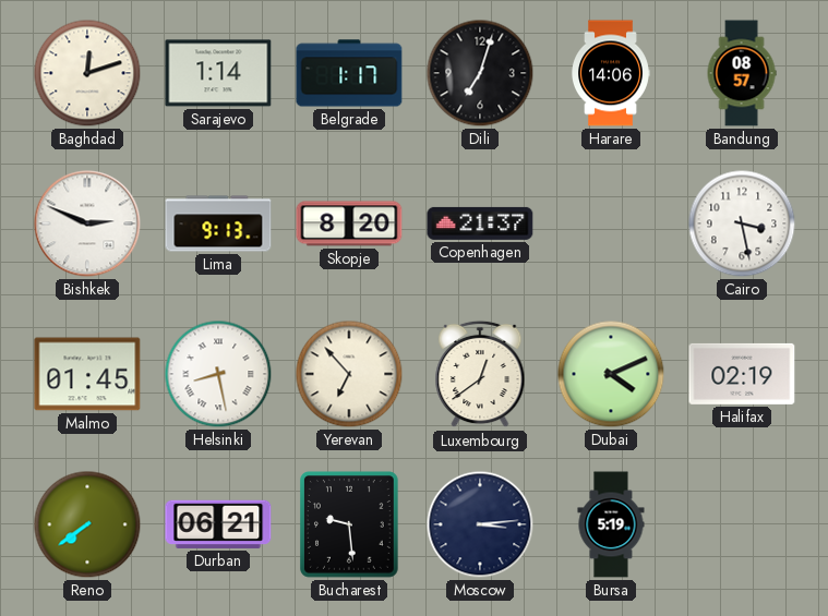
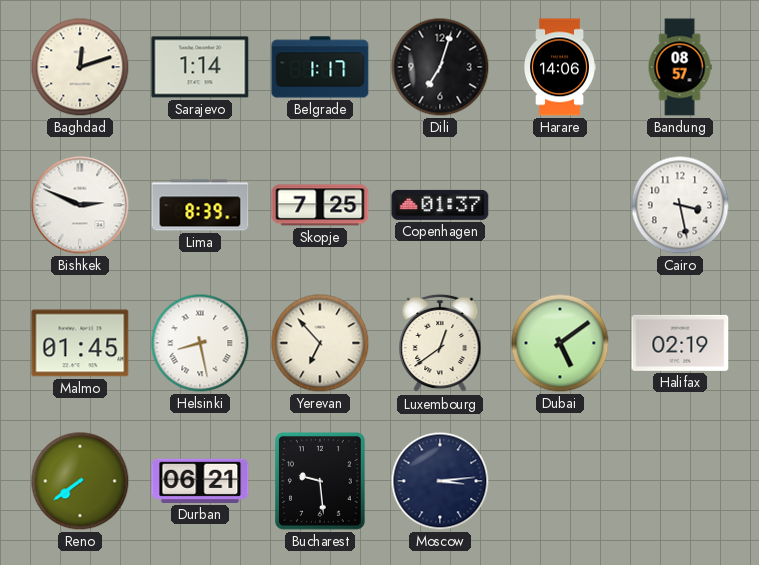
Lima: 9:13 -> 8:39
Skopje: 8:20 -> 7:25
Copenhagen: 21:37 -> 01:37
Dubai: 4:11 -> 5:09
Bursa: 5:19 -> none
